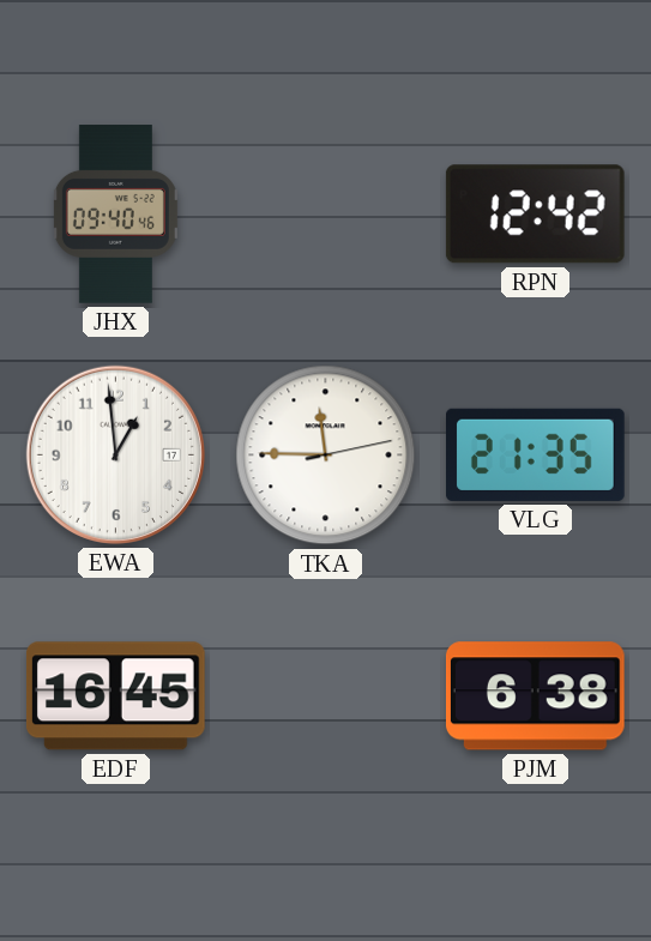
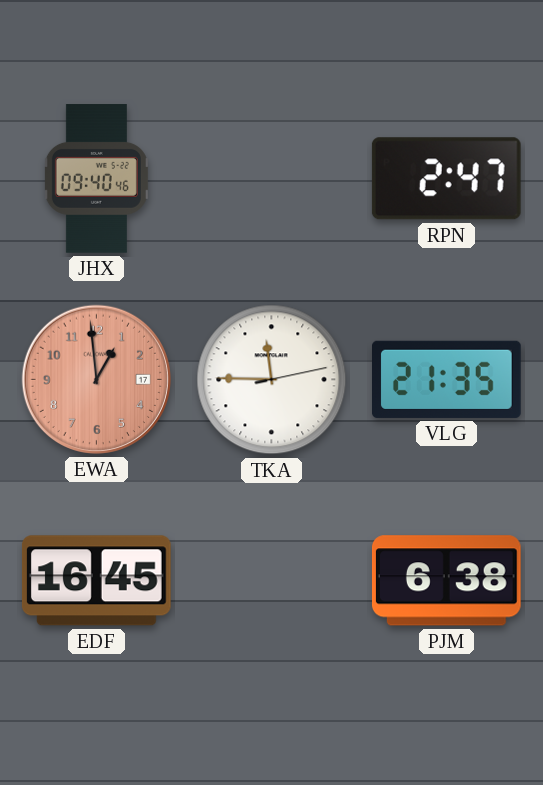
RPN: 12:42 -> 2:47
EWA dial: white -> salmon
